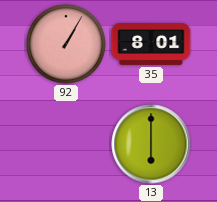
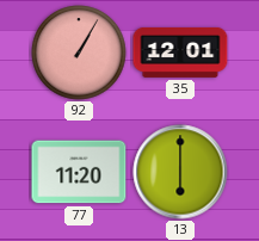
35: 8:01 -> 12:01
77: none -> 11:20
